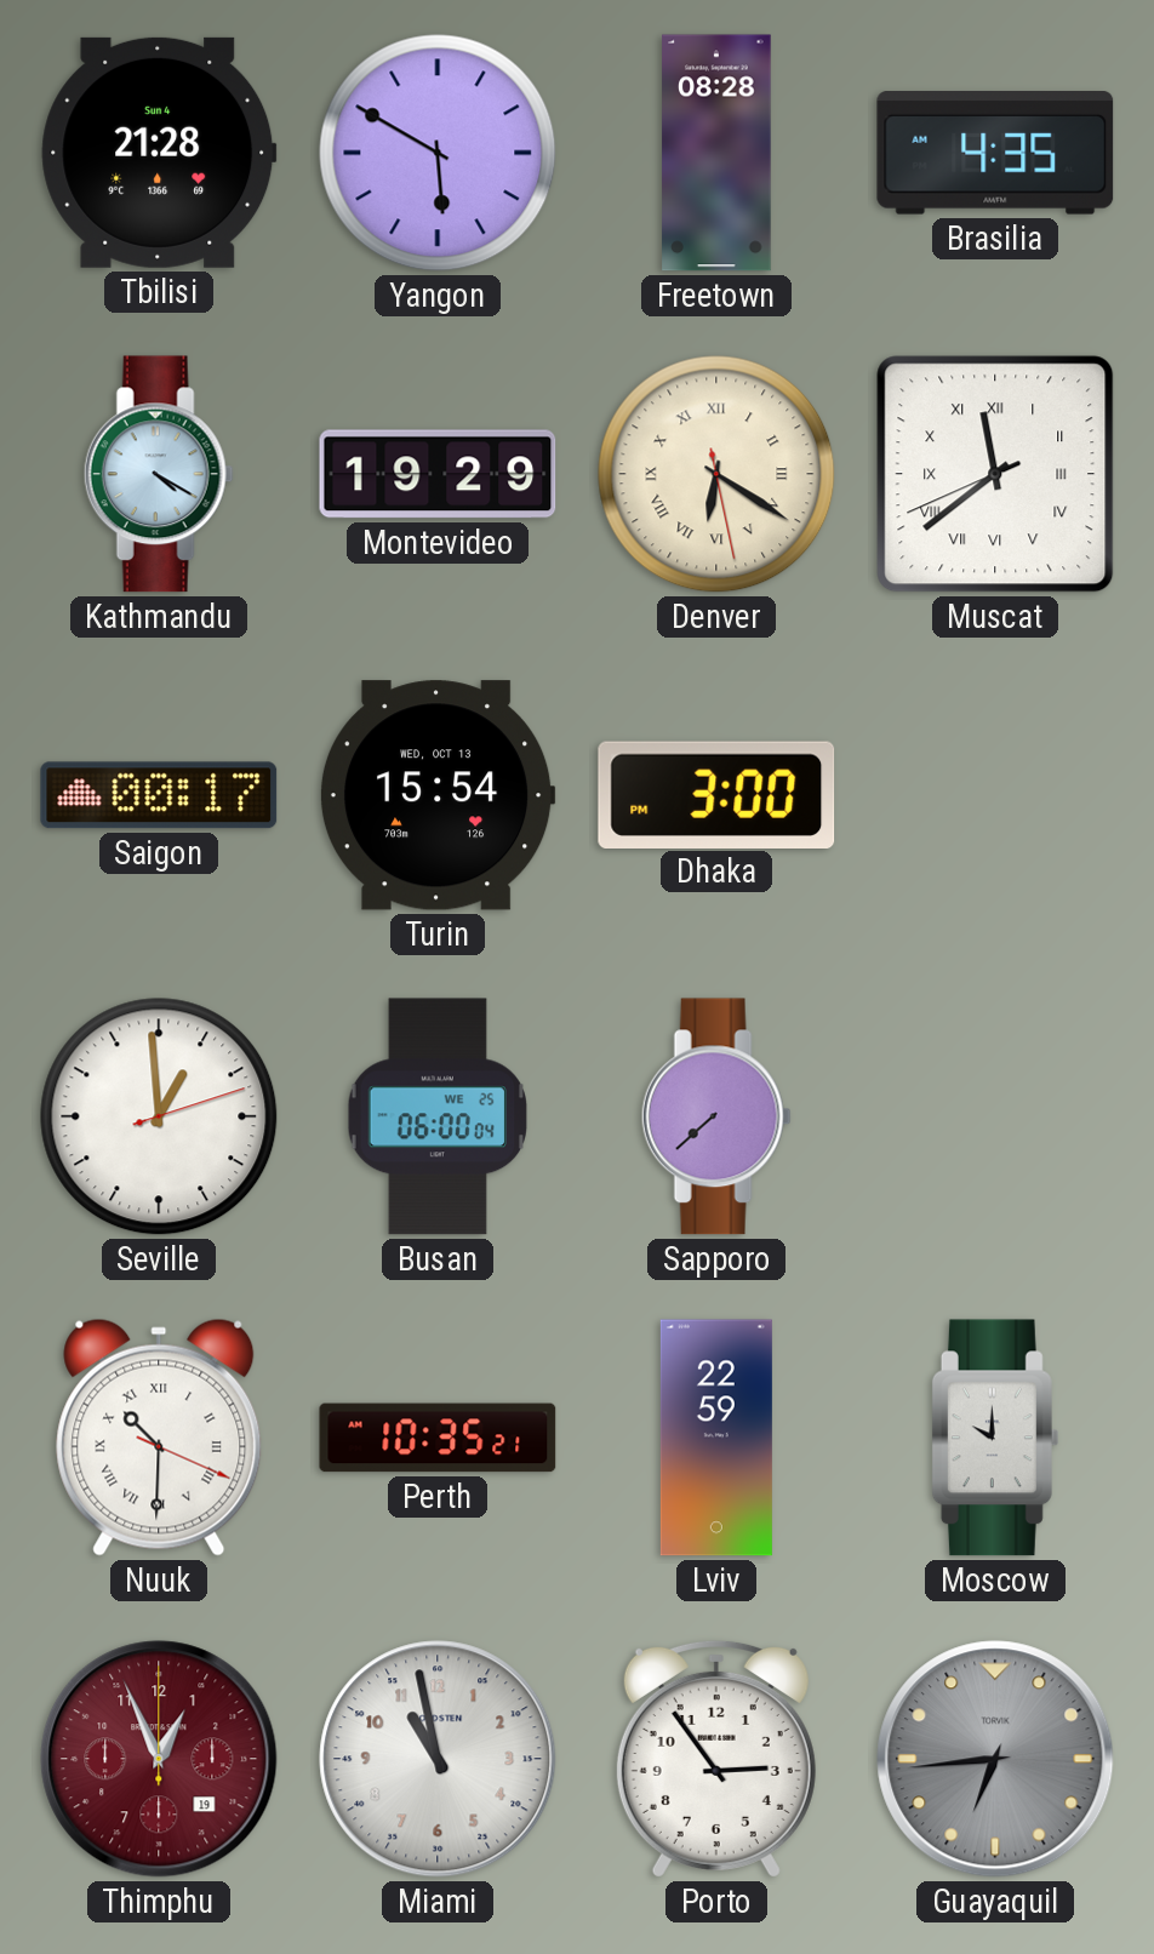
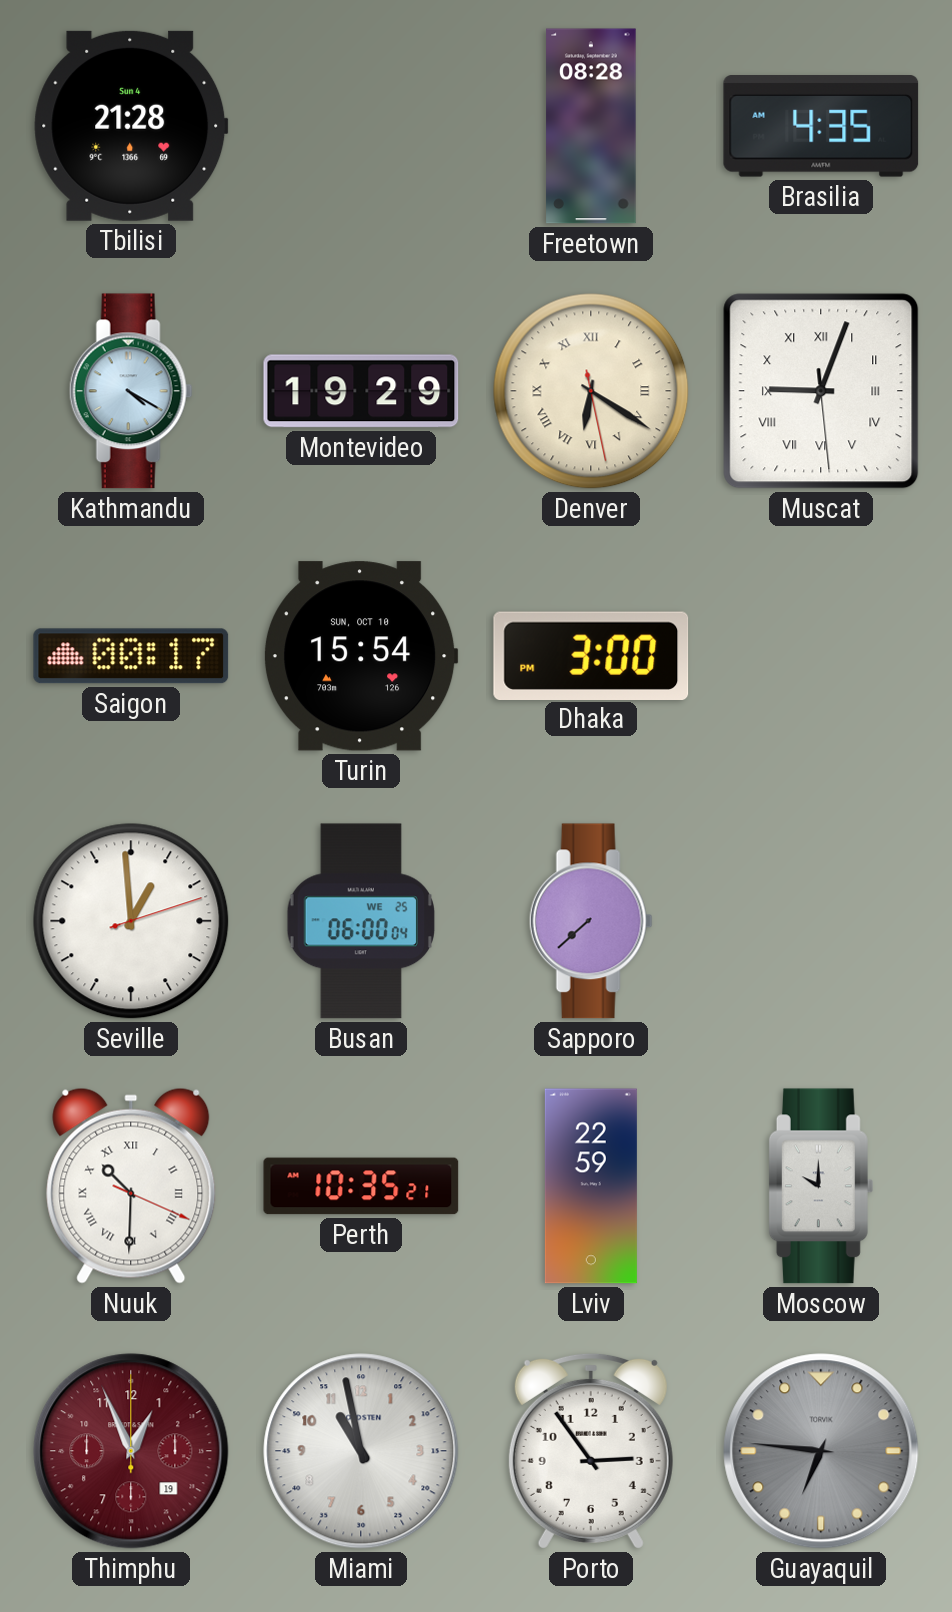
Yangon: 5:50 -> none
Muscat: 11:38 -> 9:03
Turin date: WED, OCT 13 -> SUN, OCT 10
Guayaquil: 6:44 -> 6:46
